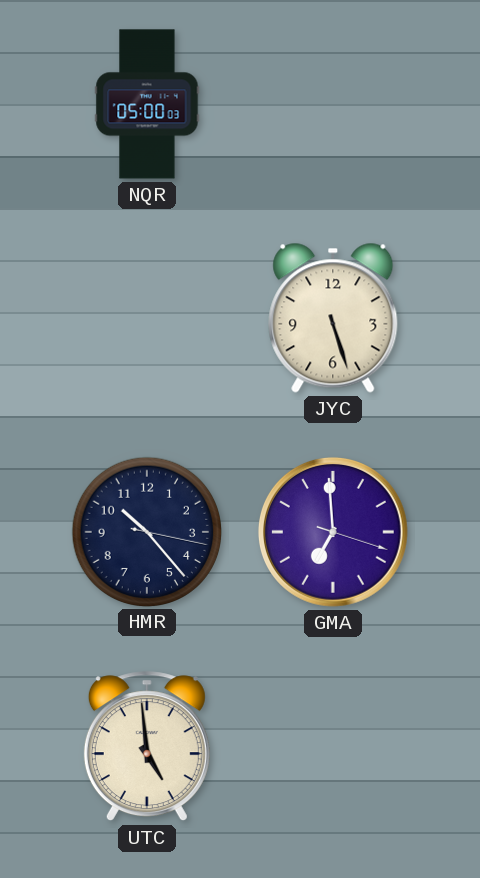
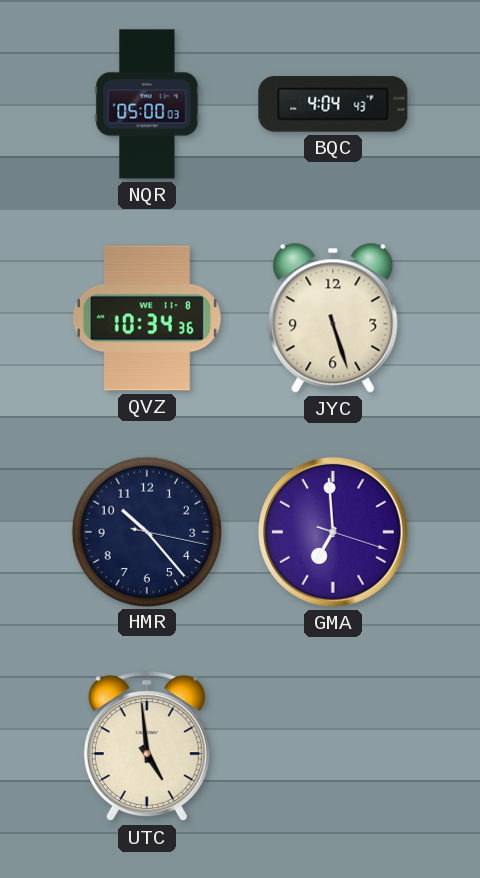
BQC: none -> 4:04
QVZ: none -> 10:34
